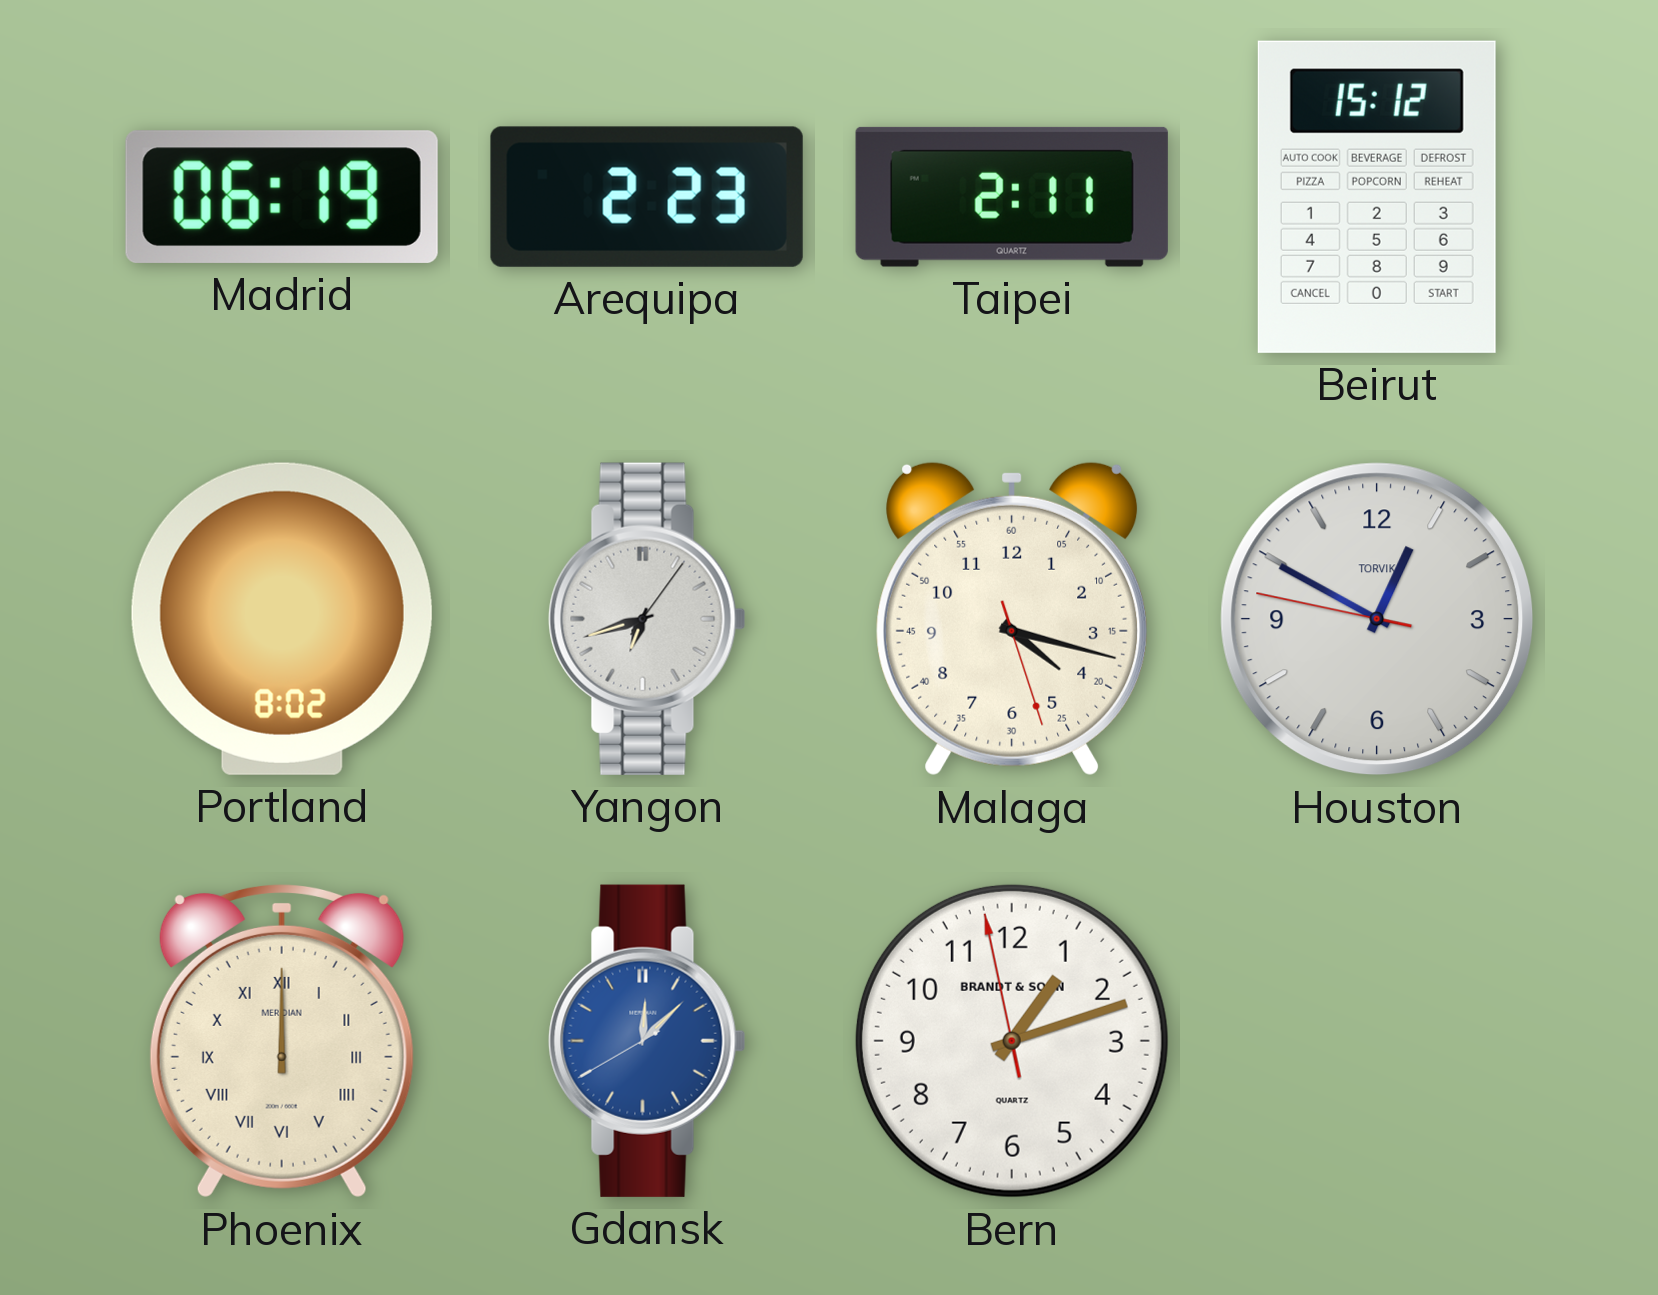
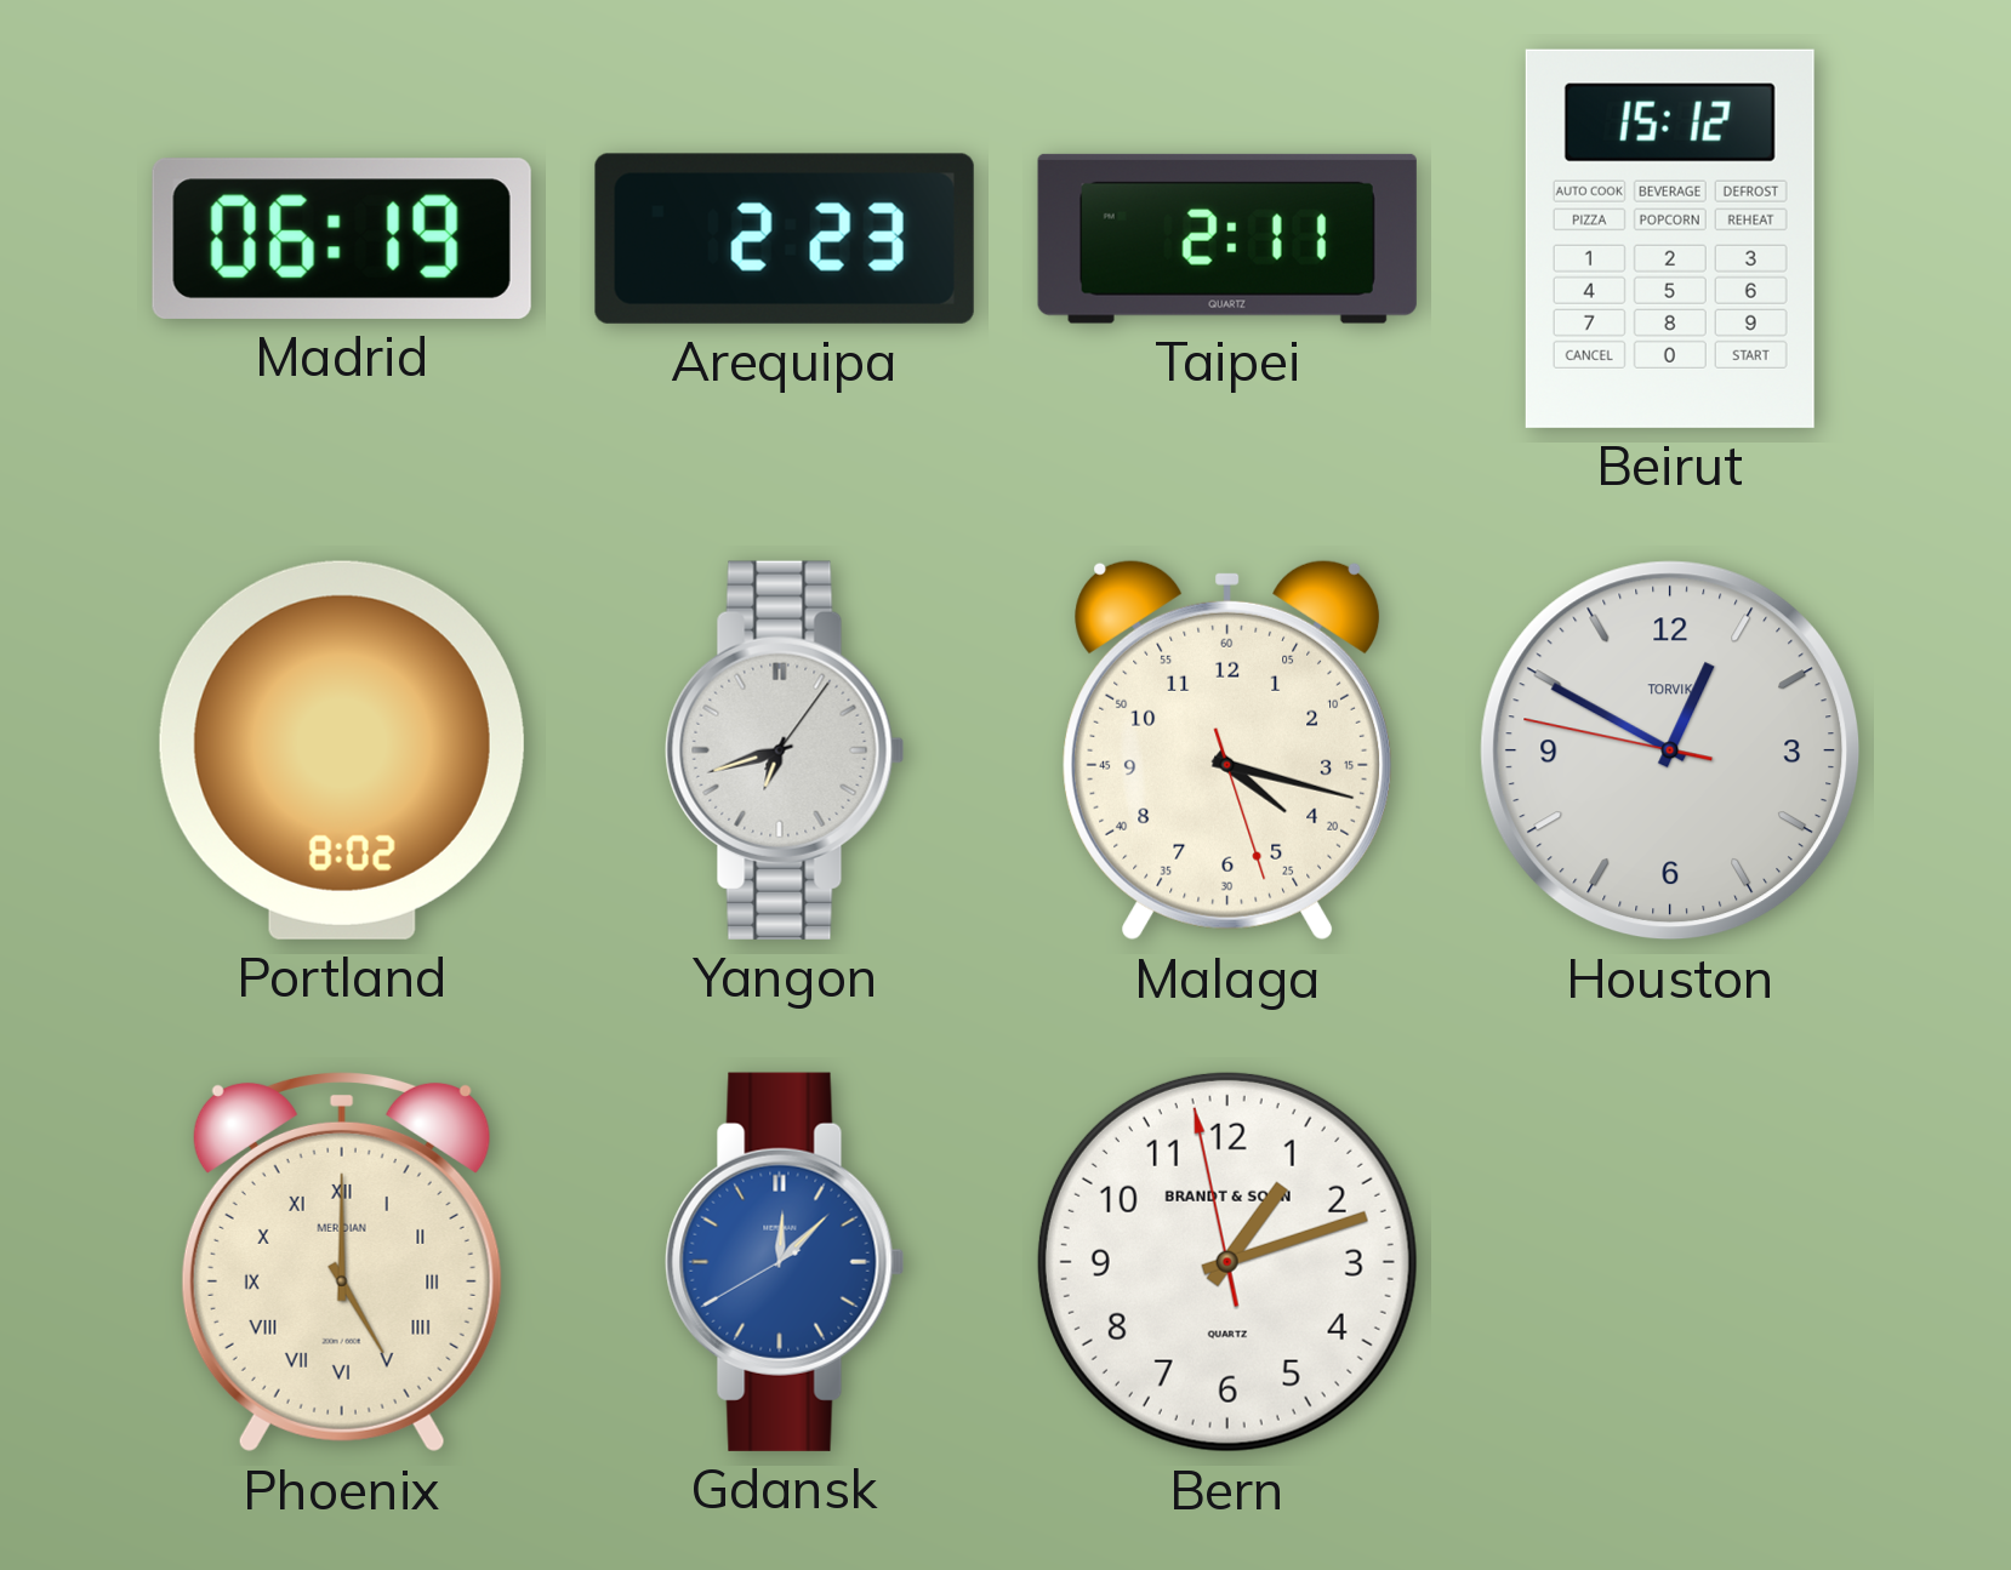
Phoenix: 12:00 -> 5:00
